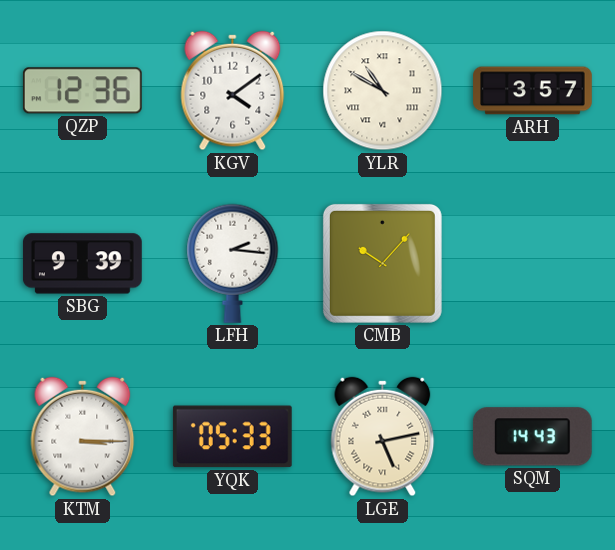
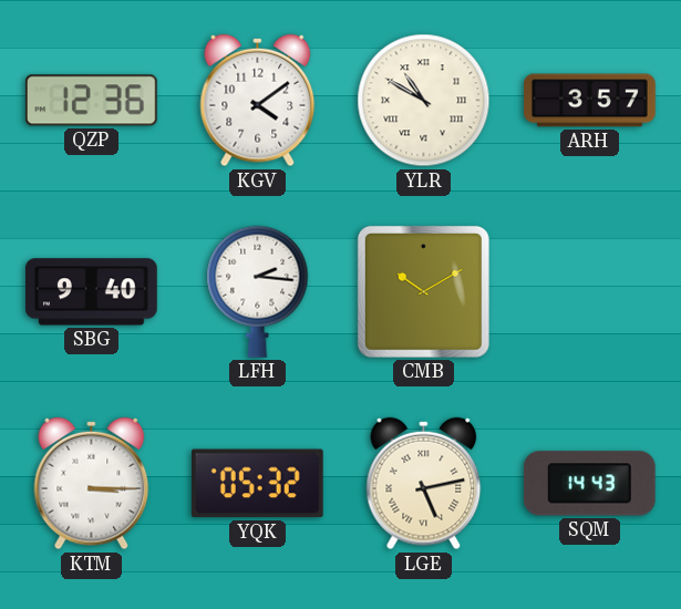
SBG: 9:39 -> 9:40
CMB: 10:07 -> 10:10
YQK: 05:33 -> 05:32
